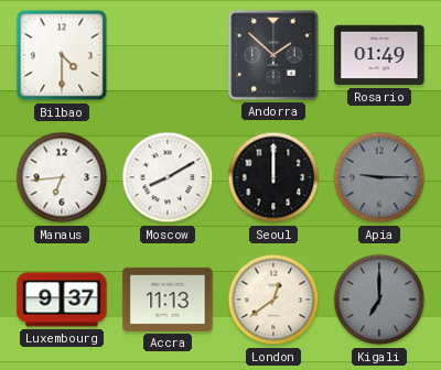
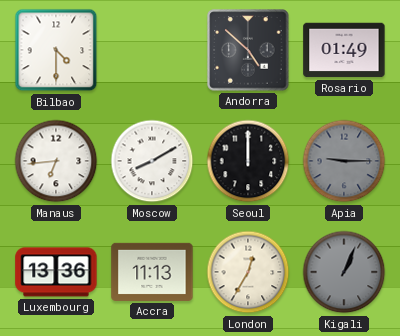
Andorra: 1:52 -> 4:52
Luxembourg: 9:37 -> 13:36
London: 12:39 -> 12:35
Kigali: 7:00 -> 1:04
